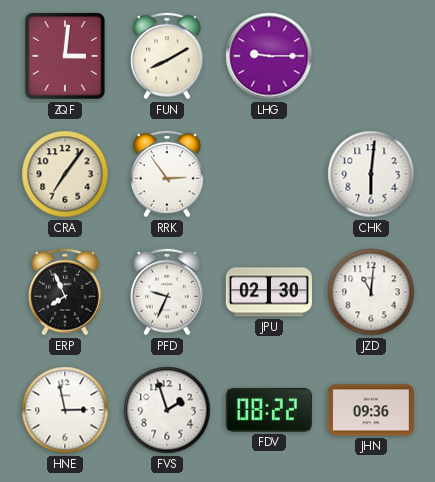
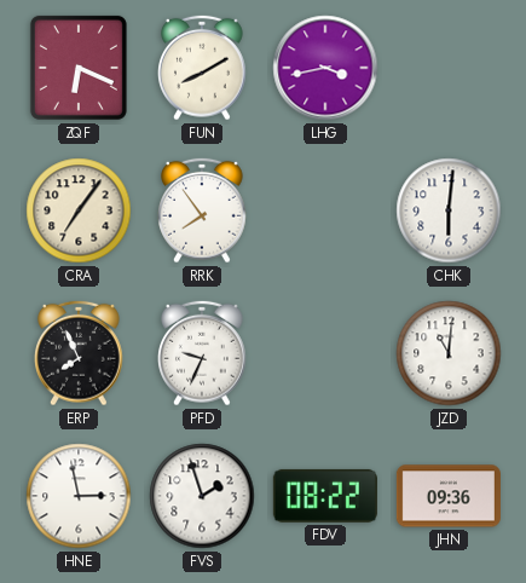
ZQF: 3:01 -> 6:19
LHG: 9:15 -> 3:43
RRK: 2:54 -> 7:54
JPU: 02:30 -> none
